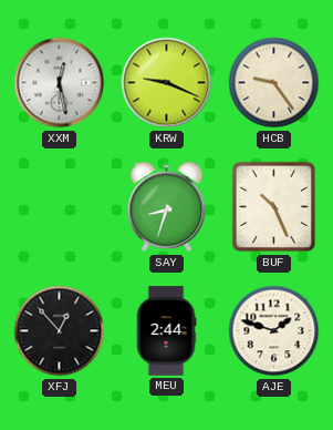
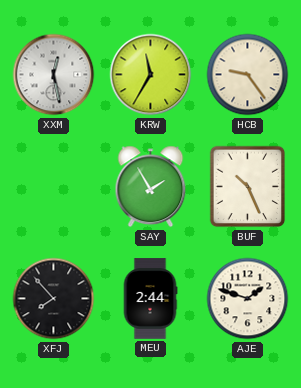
KRW: 9:19 -> 11:35
SAY: 8:33 -> 1:55
XFJ: 12:53 -> 7:53
